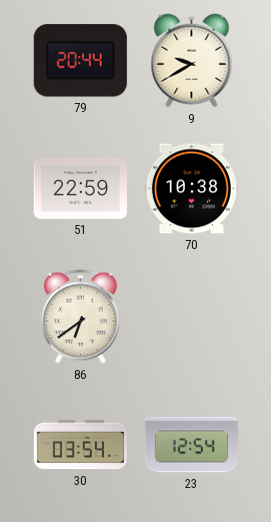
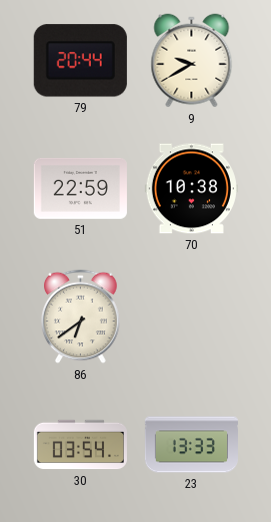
23: 12:54 -> 13:33
